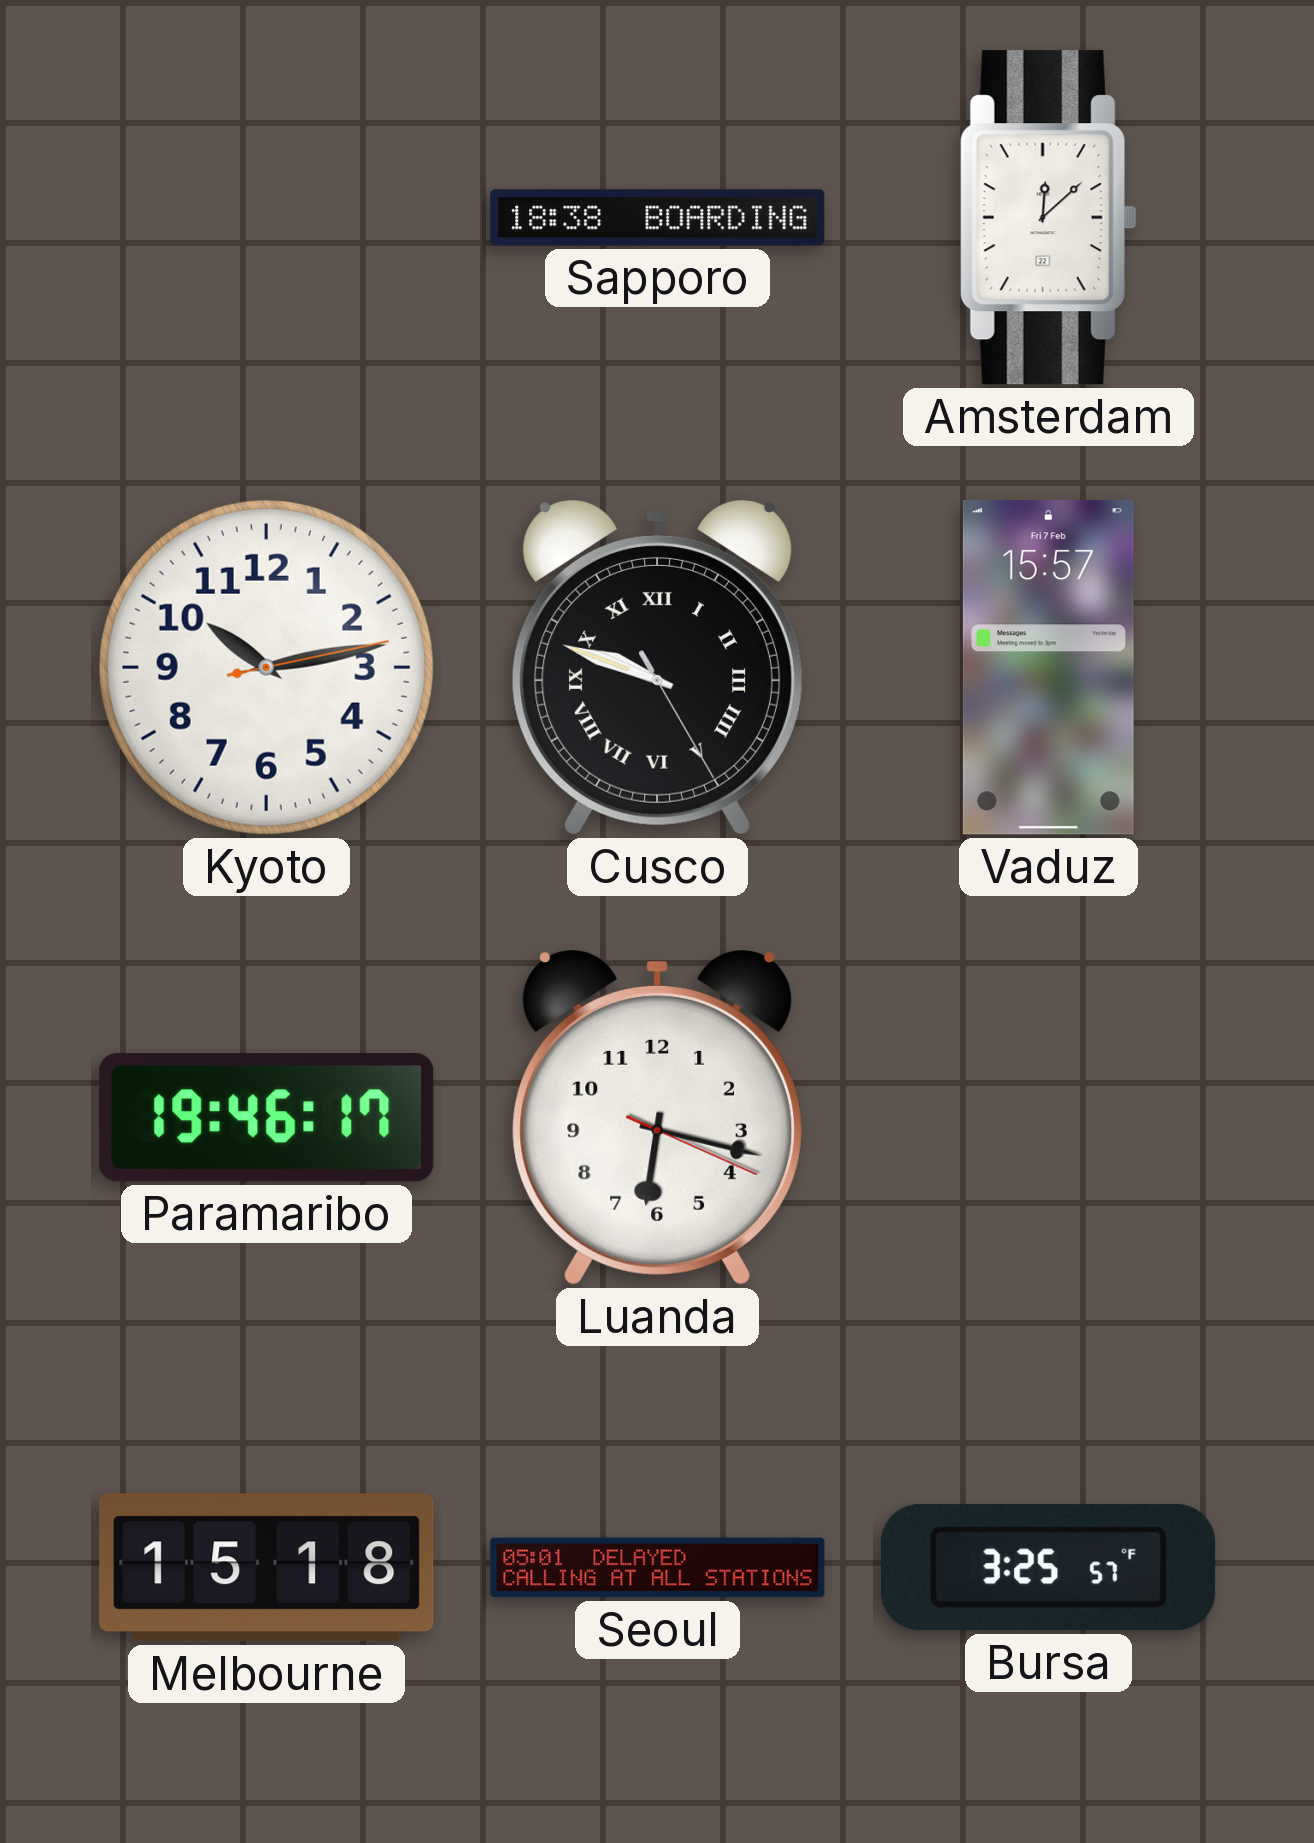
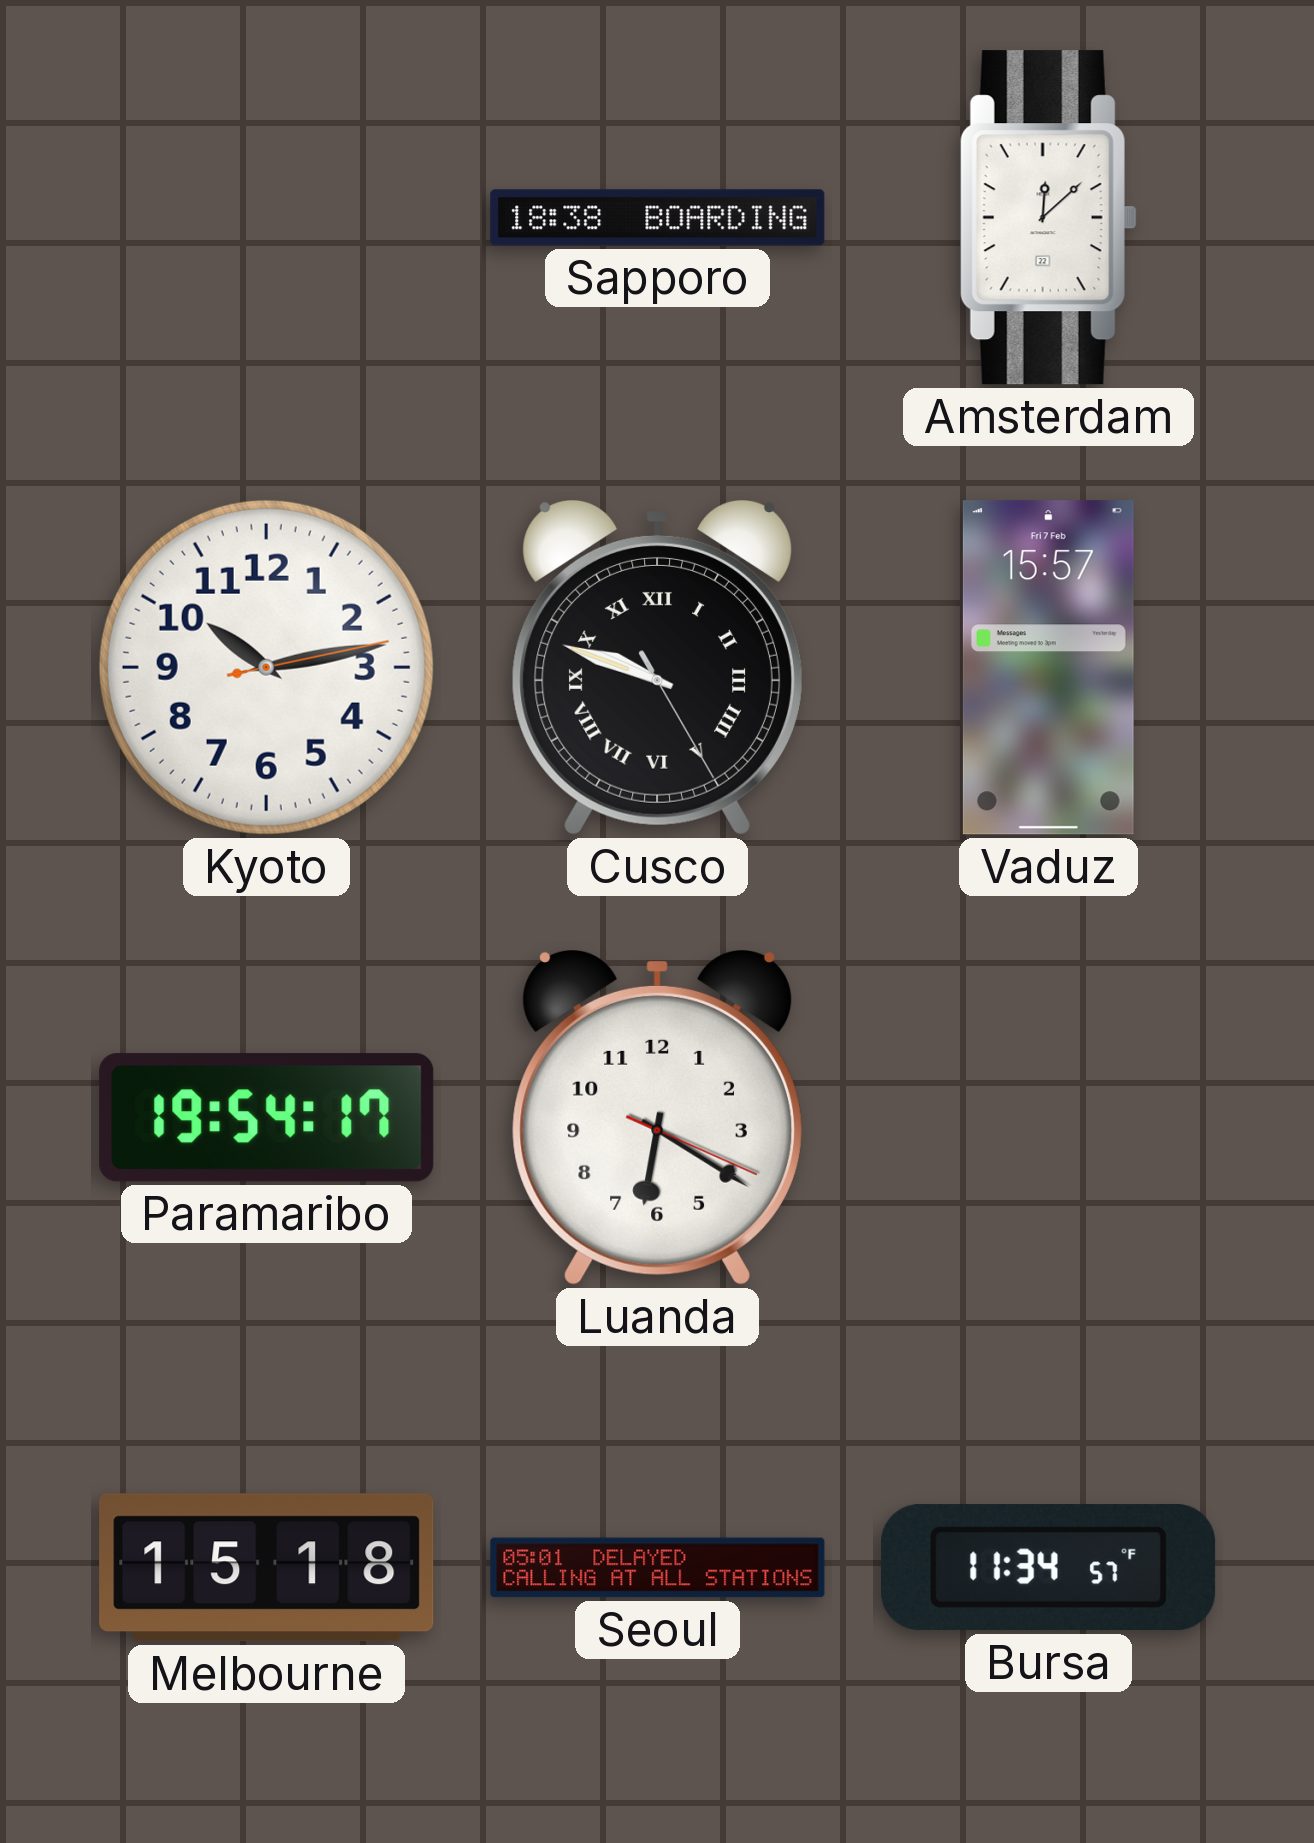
Paramaribo: 19:46 -> 19:54
Luanda: 6:17 -> 6:20
Bursa: 3:25 -> 11:34
